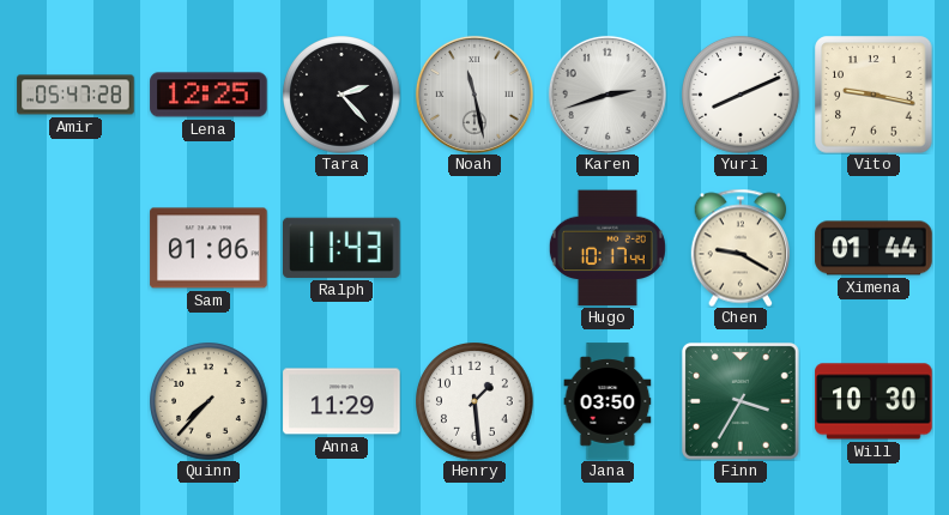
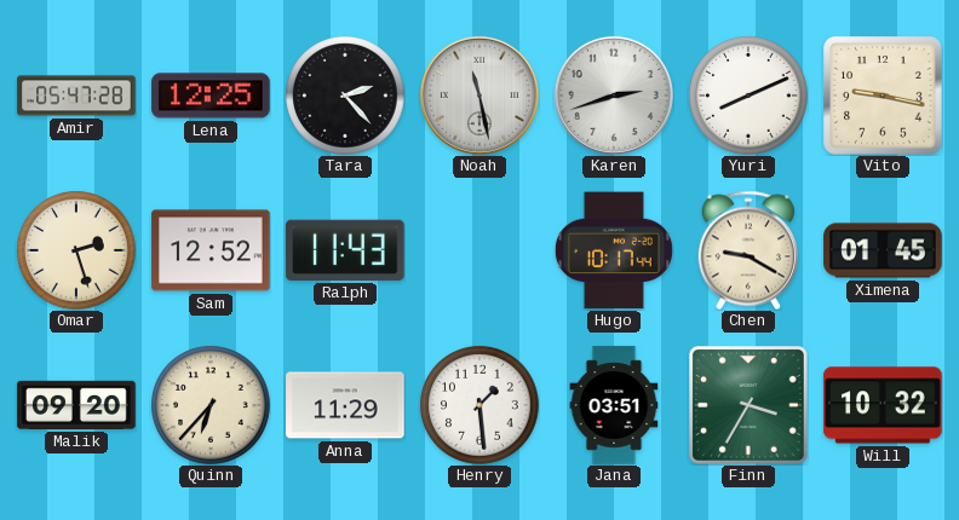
Omar: none -> 2:27
Sam: 01:06 -> 12:52
Ximena: 01:44 -> 01:45
Malik: none -> 09:20
Quinn: 7:37 -> 6:37
Jana: 03:50 -> 03:51
Will: 10:30 -> 10:32
